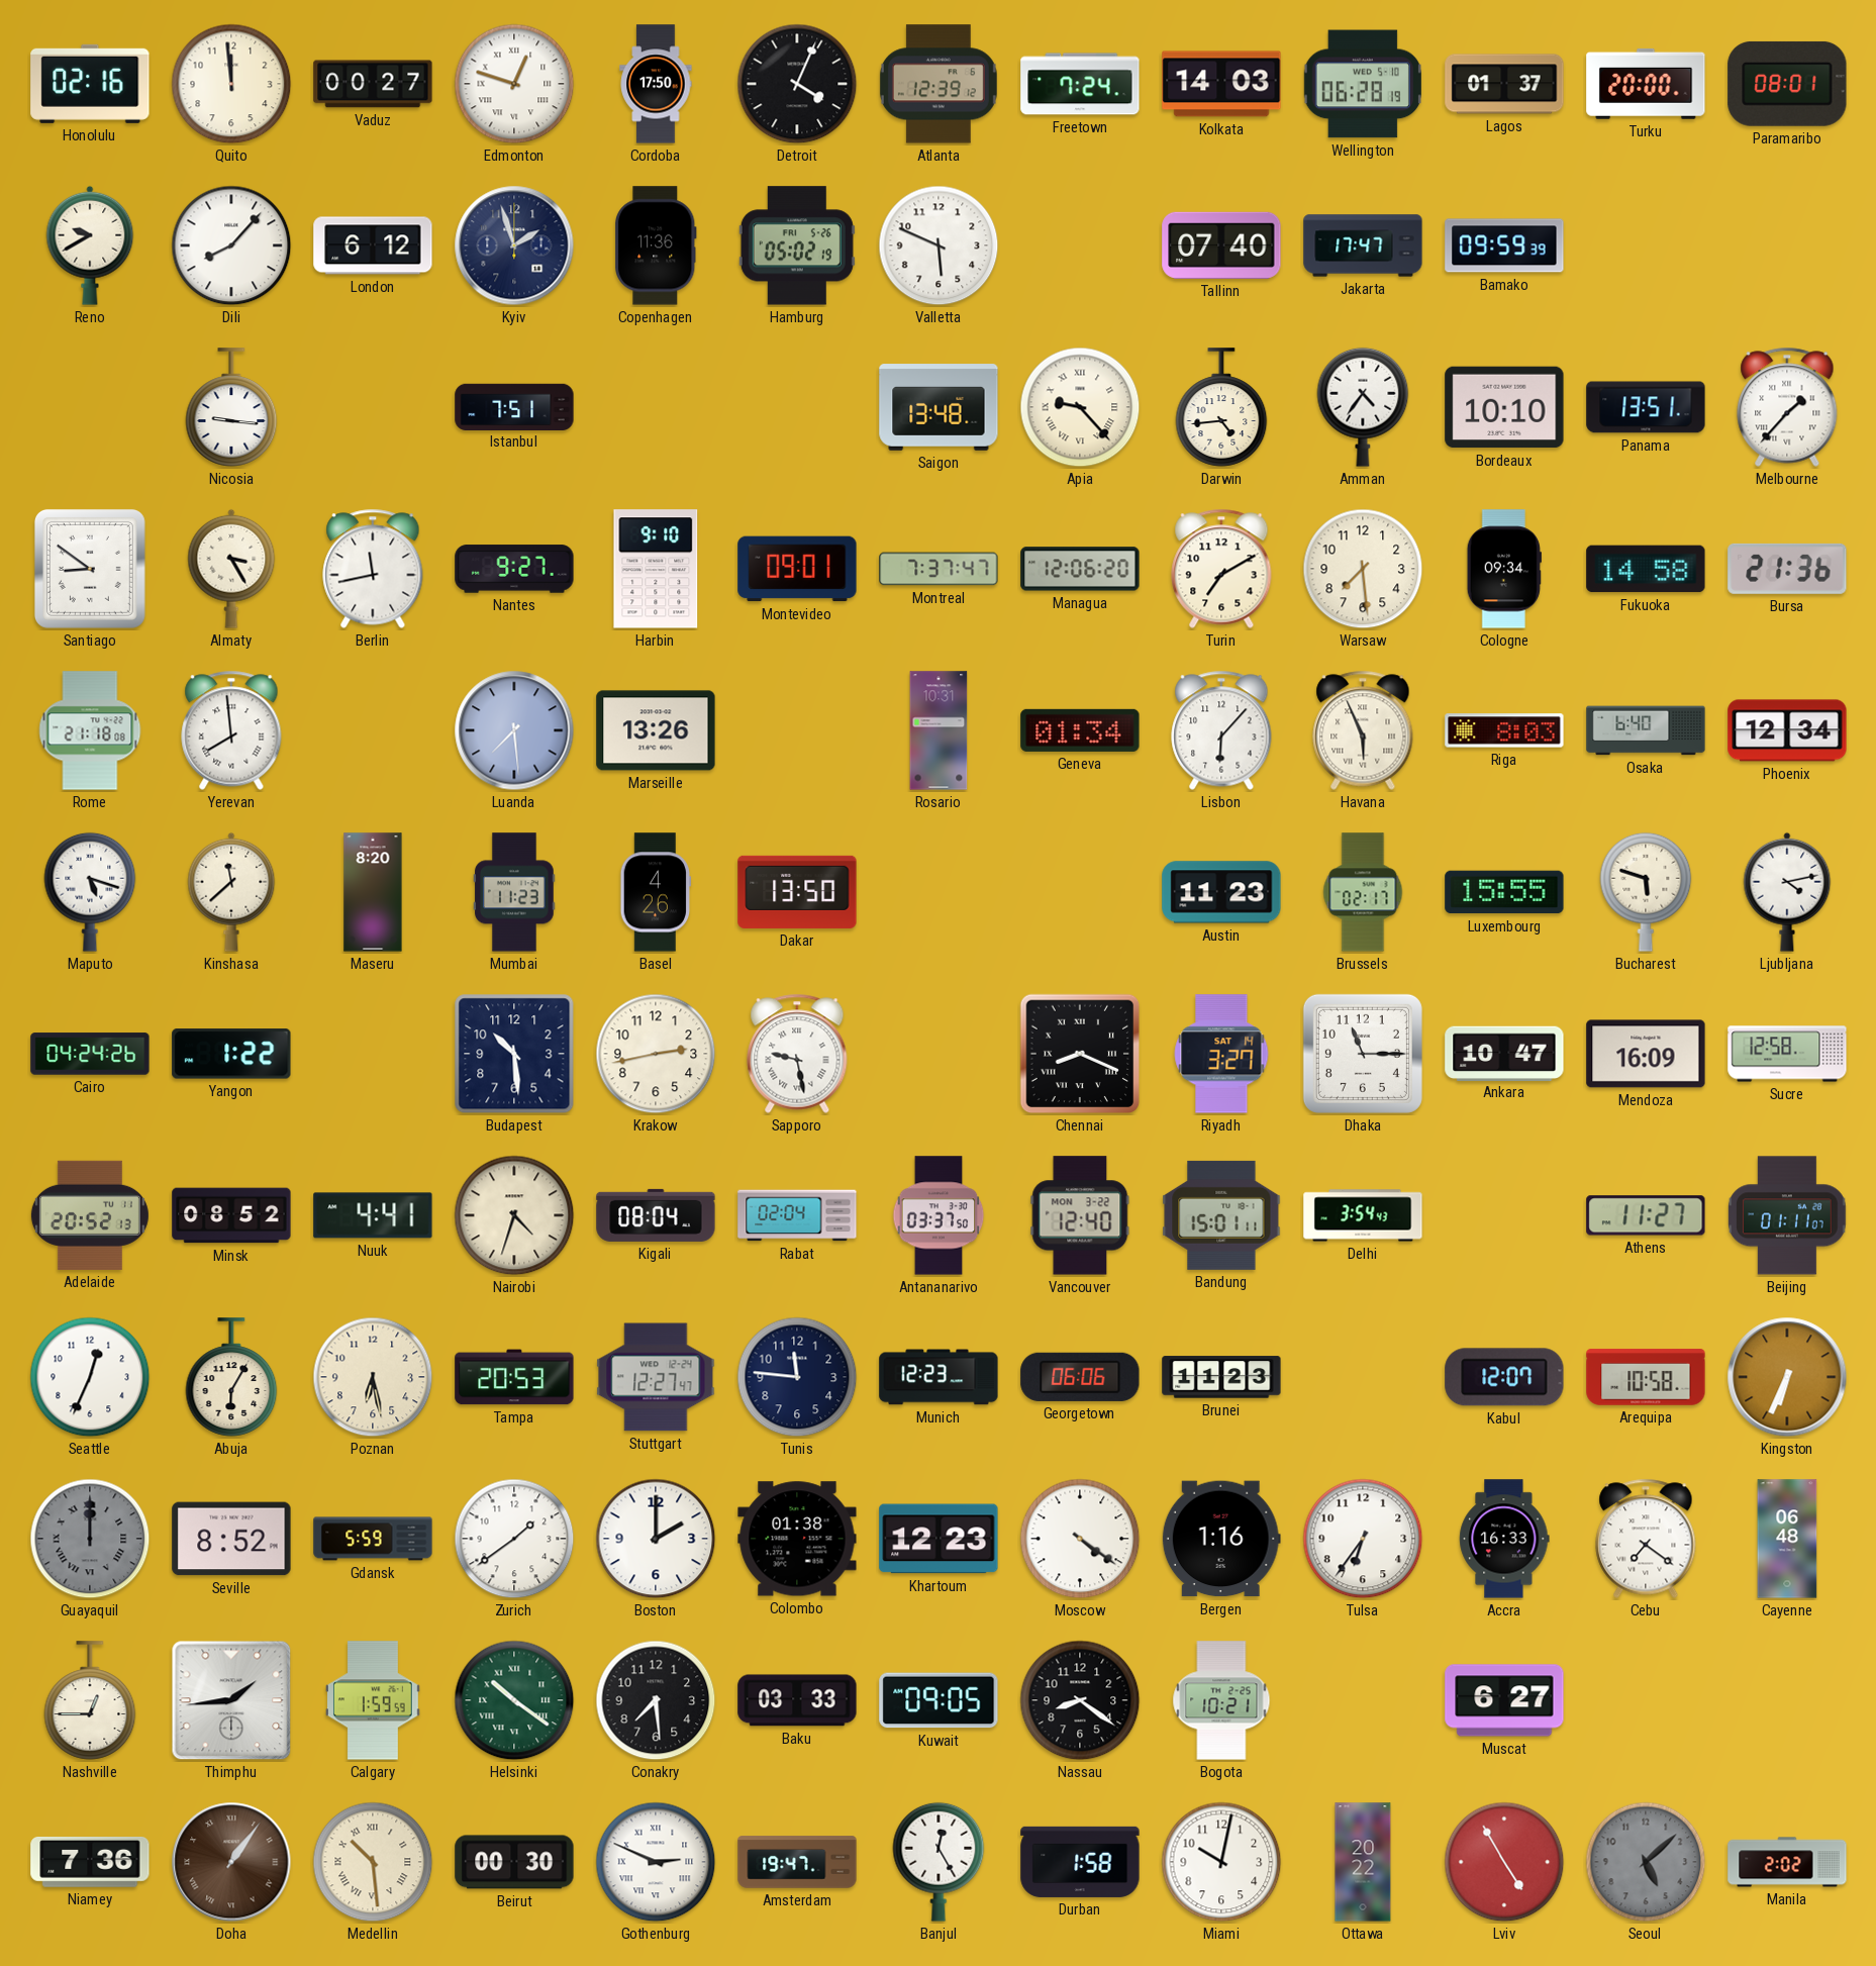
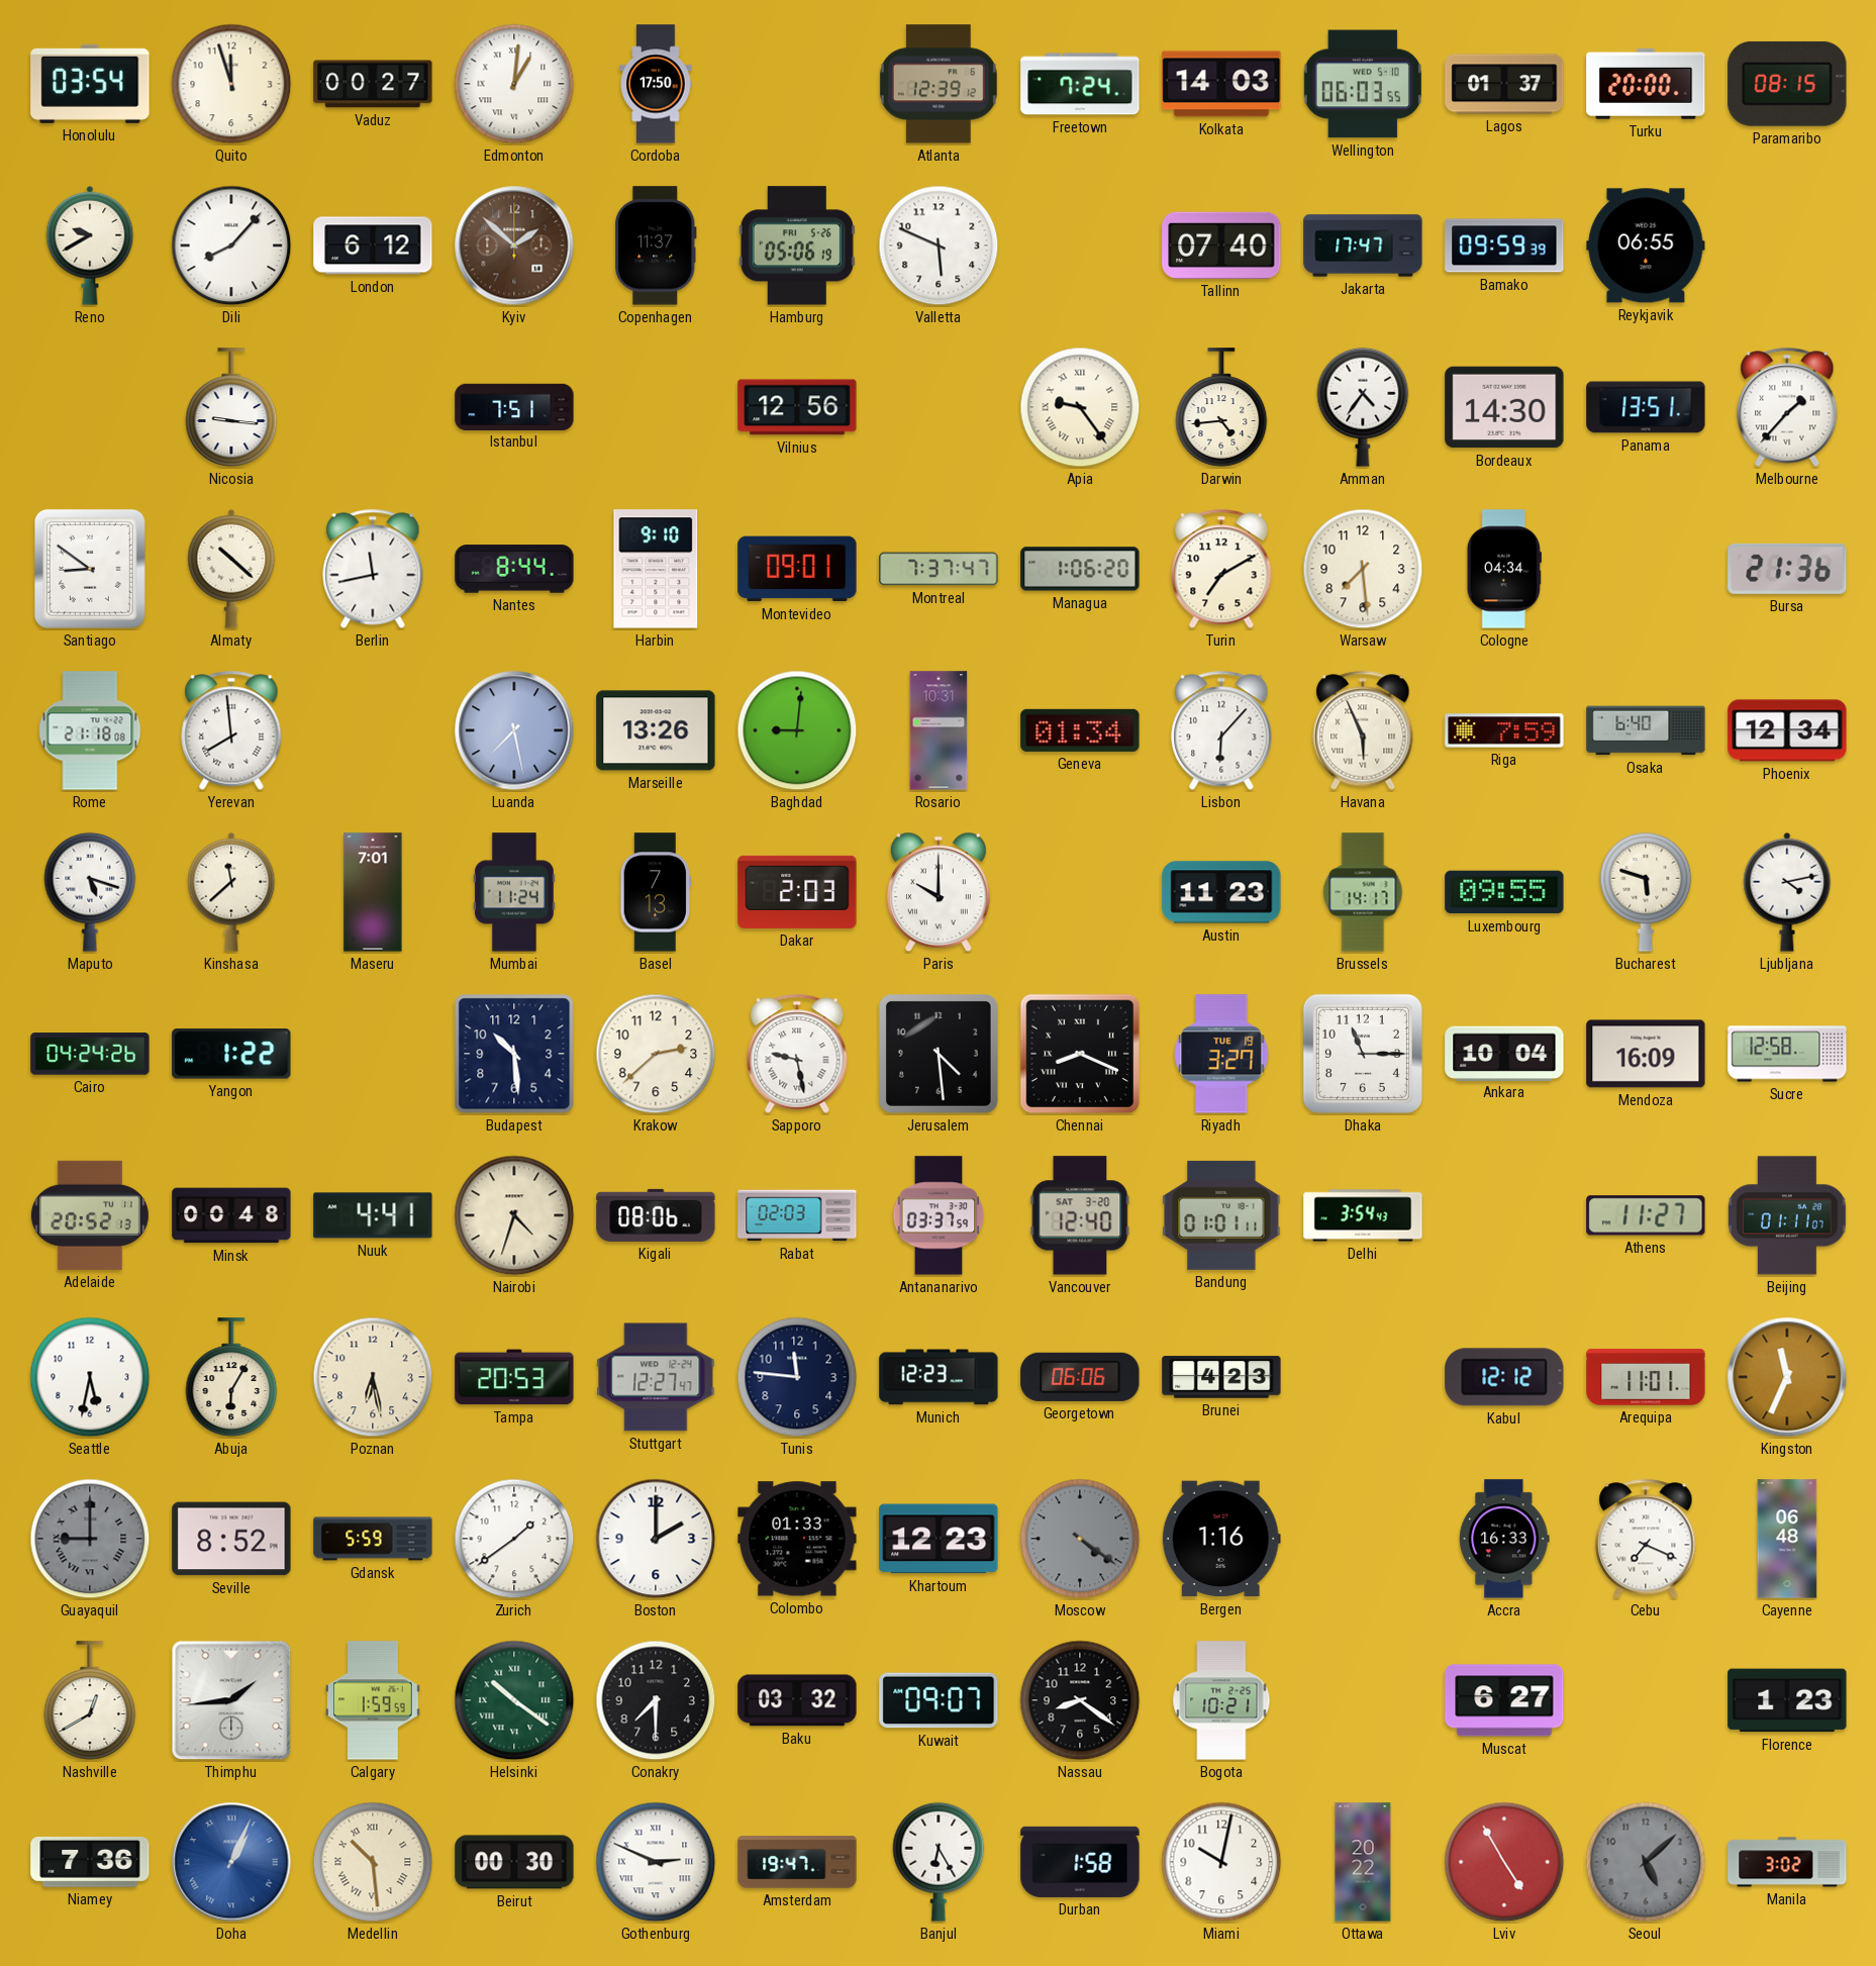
Honolulu: 02:16 -> 03:54
Quito: 11:59 -> 11:57
Edmonton: 12:48 -> 1:01
Detroit: 4:04 -> none
Wellington: 06:28 -> 06:03
Paramaribo: 08:01 -> 08:15
Kyiv: 1:57 -> 1:52
Kyiv dial: navy -> brown
Copenhagen: 11:36 -> 11:37
Hamburg: 05:02 -> 05:06
Reykjavik: none -> 06:55
Vilnius: none -> 12:56
Saigon: 13:48 -> none
Apia: 9:23 -> 9:24
Bordeaux: 10:10 -> 14:30
Almaty: 3:25 -> 10:22
Nantes: 9:27 -> 8:44
Managua: 12:06 -> 1:06
Cologne: 09:34 -> 04:34
Fukuoka: 14:58 -> none
Luanda: 7:29 -> 7:28
Baghdad: none -> 9:01
Riga: 8:03 -> 7:59
Maseru: 8:20 -> 7:01
Mumbai: 11:23 -> 11:24
Basel: 4:26 -> 7:13
Dakar: 13:50 -> 2:03
Paris: none -> 10:00
Brussels: 02:17 -> 14:17
Luxembourg: 15:55 -> 09:55
Krakow: 2:43 -> 2:38
Jerusalem: none -> 4:29
Riyadh date: SAT 14 -> TUE 19
Ankara: 10:47 -> 10:04
Minsk: 08:52 -> 00:48
Kigali: 08:04 -> 08:06
Rabat: 02:04 -> 02:03
Antananarivo: 03:37:50 -> 03:37:59
Vancouver date: MON 3-22 -> SAT 3-20
Bandung: 15:01 -> 01:01
Seattle: 12:34 -> 5:32
Brunei: 11:23 -> 4:23
Kabul: 12:07 -> 12:12
Arequipa: 10:58 -> 11:01
Kingston: 6:34 -> 11:34
Guayaquil: 12:00 -> 9:00
Colombo: 01:38 -> 01:33
Moscow dial: white -> grey
Tulsa: 6:36 -> none
Cebu: 7:21 -> 7:19
Nashville: 12:45 -> 12:40
Conakry: 7:29 -> 7:30
Baku: 03:33 -> 03:32
Kuwait: 09:05 -> 09:07
Florence: none -> 1:23
Doha: 1:06 -> 1:04
Doha dial: brown -> blue
Banjul: 12:25 -> 6:25
Manila: 2:02 -> 3:02
